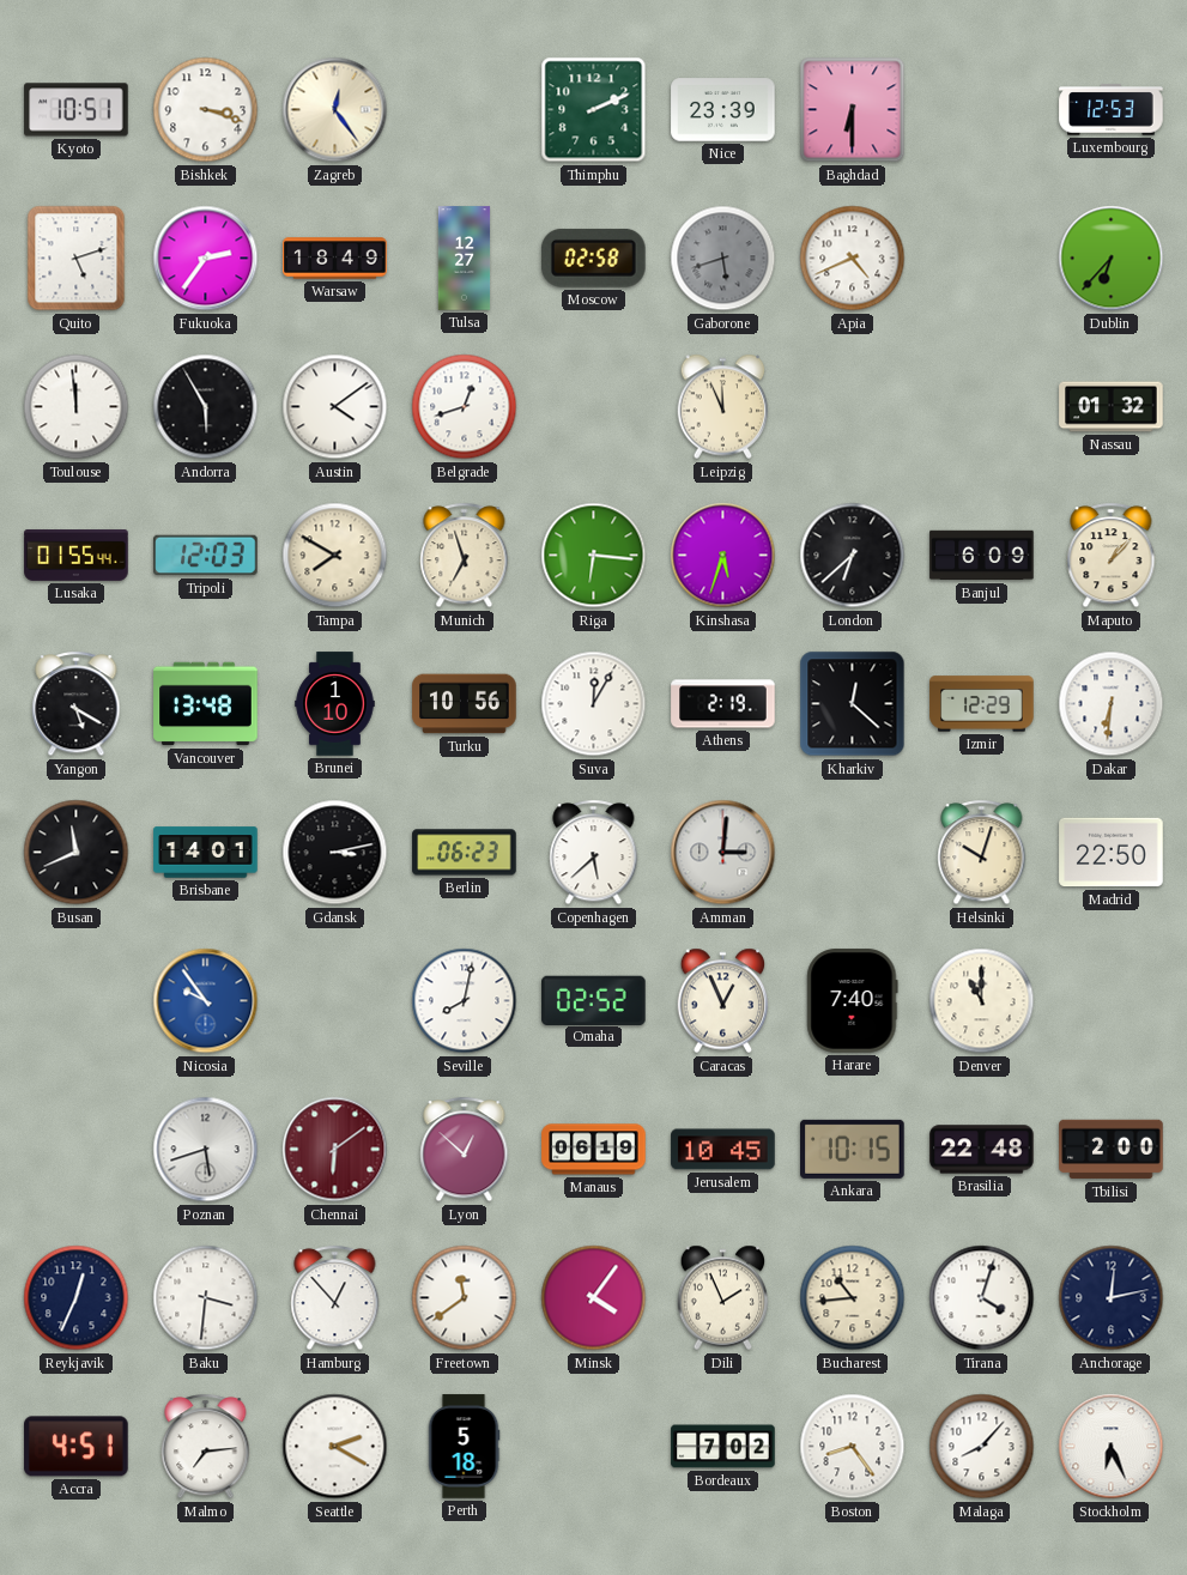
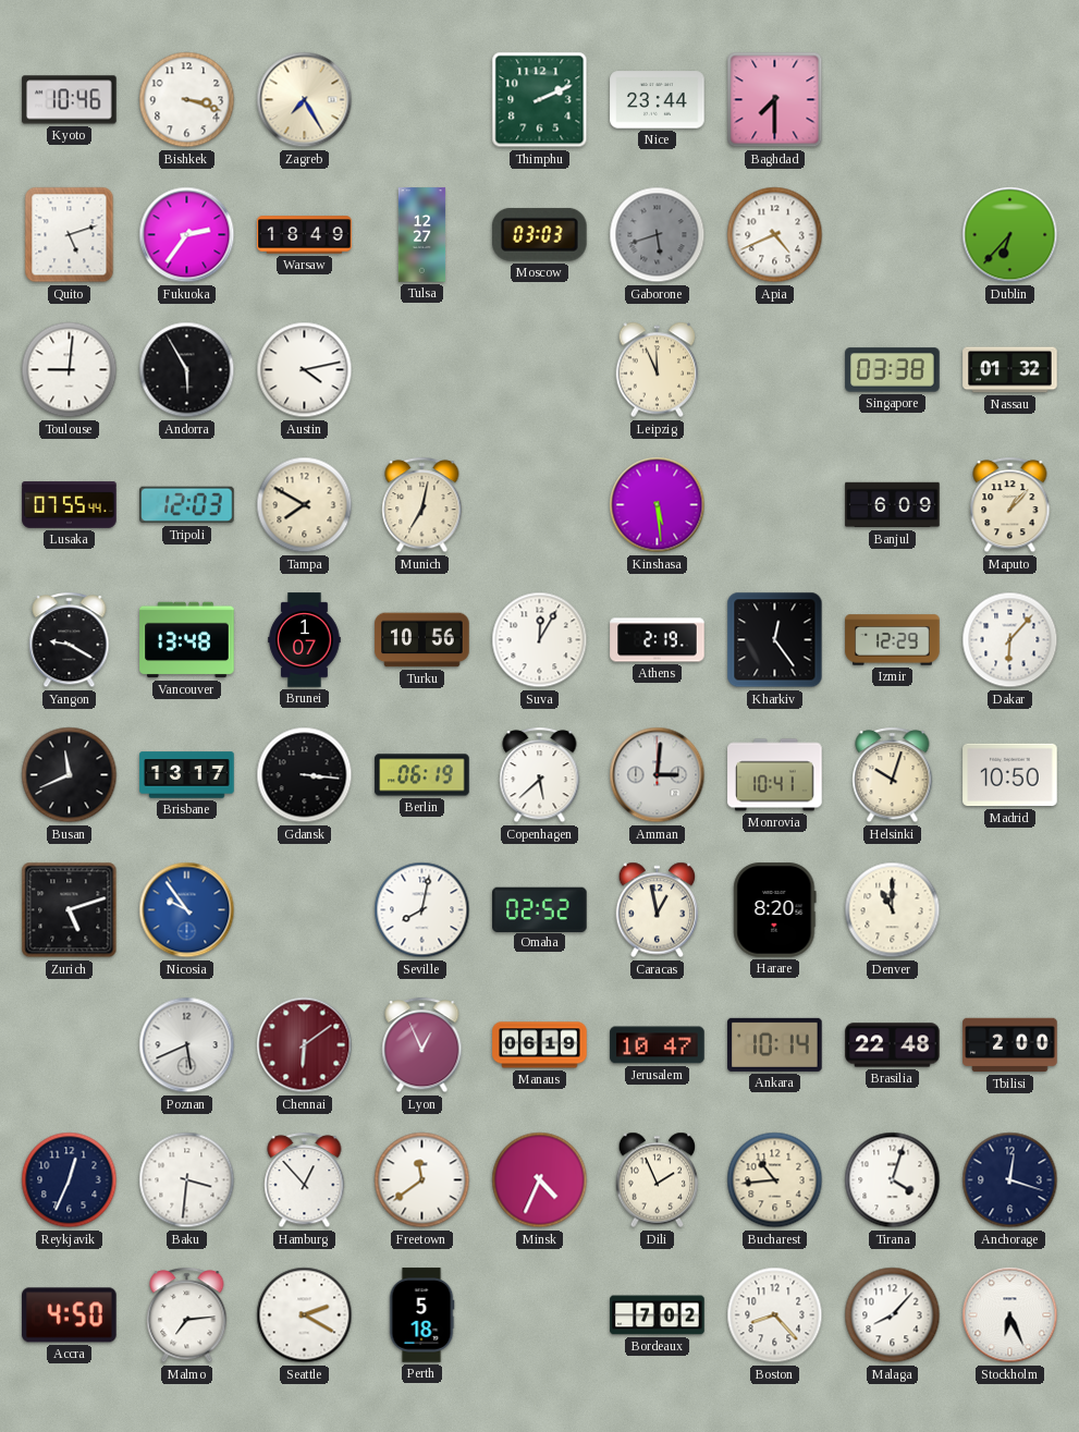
Kyoto: 10:51 -> 10:46
Zagreb: 12:24 -> 7:25
Nice: 23:39 -> 23:44
Baghdad: 6:30 -> 7:30
Luxembourg: 12:53 -> none
Moscow: 02:58 -> 03:03
Toulouse: 11:59 -> 9:01
Austin: 4:09 -> 4:13
Belgrade: 12:42 -> none
Singapore: none -> 03:38
Lusaka: 01:55 -> 07:55
Munich: 6:57 -> 7:02
Riga: 6:16 -> none
Kinshasa: 5:33 -> 5:29
London: 6:38 -> none
Yangon: 5:20 -> 9:20
Brunei: 1:10 -> 1:07
Kharkiv: 12:22 -> 12:24
Dakar: 6:31 -> 6:07
Brisbane: 14:01 -> 13:17
Gdansk: 3:13 -> 3:16
Berlin: 06:23 -> 06:19
Monrovia: none -> 10:41
Madrid: 22:50 -> 10:50
Zurich: none -> 5:12
Caracas: 12:56 -> 12:58
Harare: 7:40 -> 8:20
Poznan: 5:42 -> 5:41
Lyon: 12:52 -> 12:56
Jerusalem: 10:45 -> 10:47
Ankara: 10:15 -> 10:14
Minsk: 4:06 -> 4:34
Anchorage: 12:13 -> 12:18
Accra: 4:51 -> 4:50
Boston: 8:24 -> 8:23
